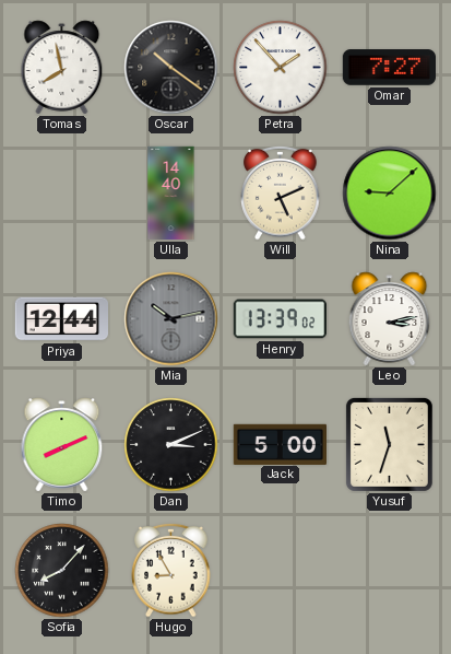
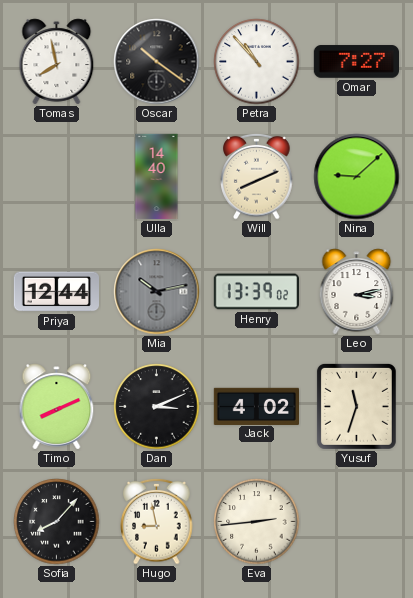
Petra: 1:53 -> 10:53
Will: 5:11 -> 8:11
Jack: 5:00 -> 4:02
Hugo: 8:55 -> 8:58
Eva: none -> 2:44
